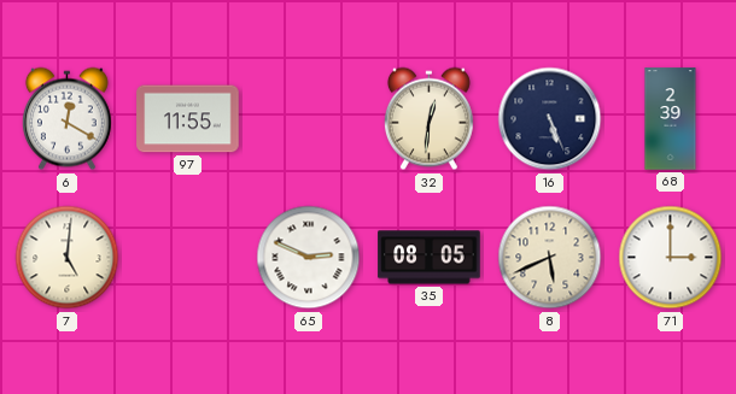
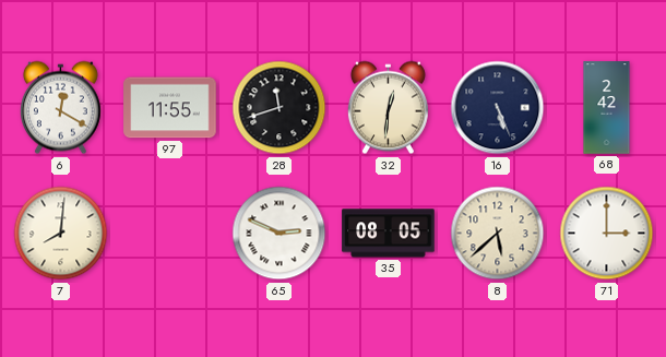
28: none -> 11:42
68: 2:39 -> 2:42
7: 5:01 -> 8:01
8: 5:41 -> 5:38
